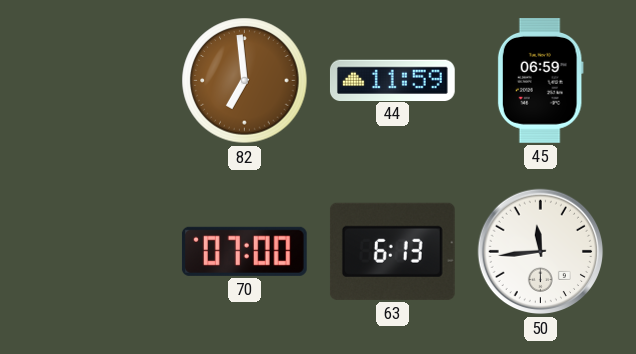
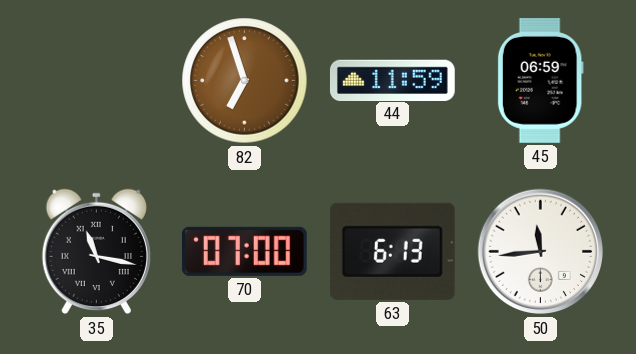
82: 6:59 -> 6:57
35: none -> 11:17
